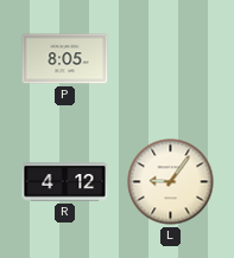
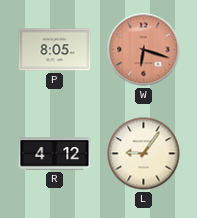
W: none -> 6:18
